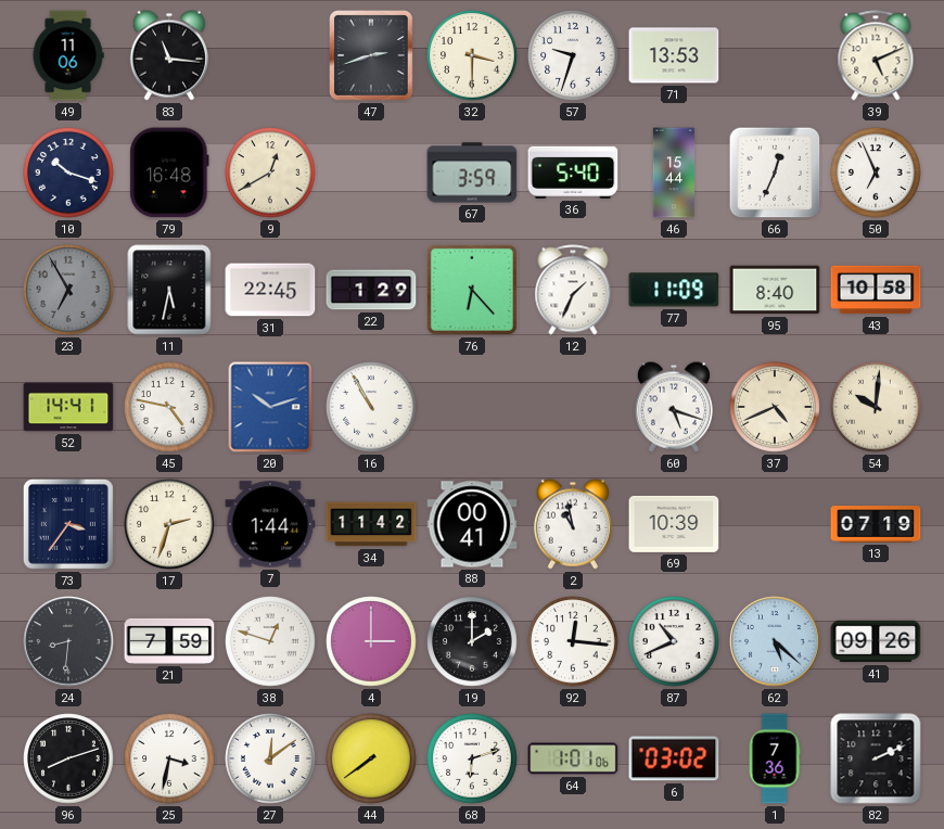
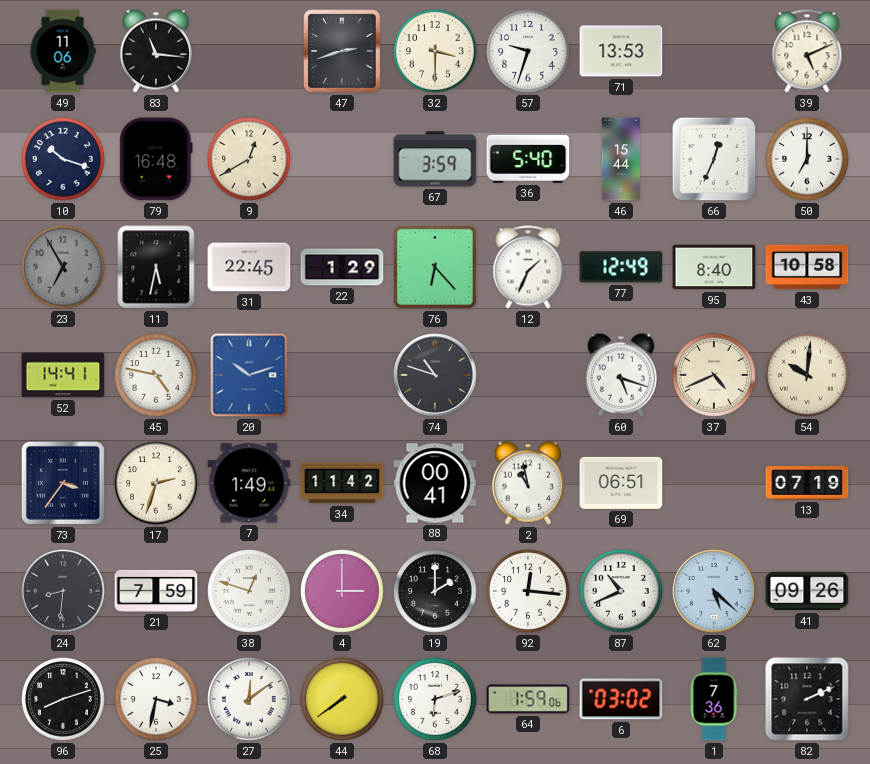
50: 6:56 -> 7:00
77: 11:09 -> 12:49
16: 10:55 -> none
74: none -> 10:48
7: 1:44 -> 1:49
69: 10:39 -> 06:51
64: 1:01 -> 1:59
